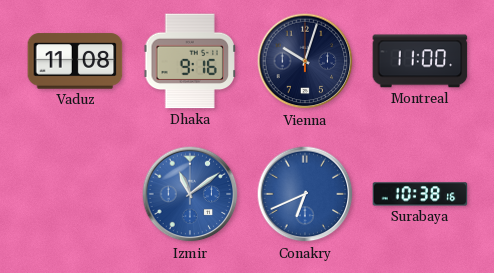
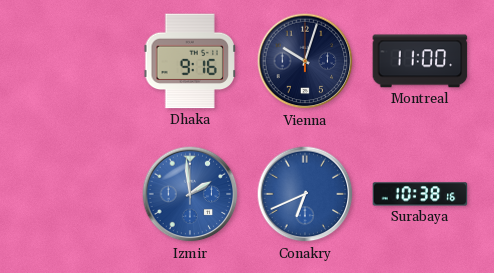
Vaduz: 11:08 -> none
Izmir: 11:09 -> 1:59
